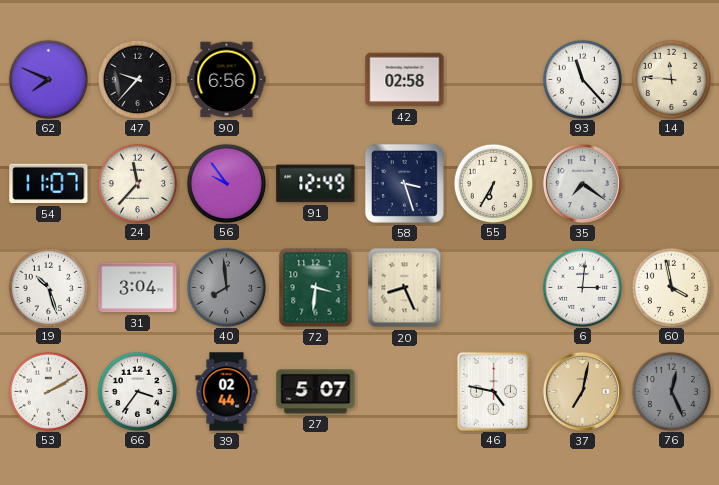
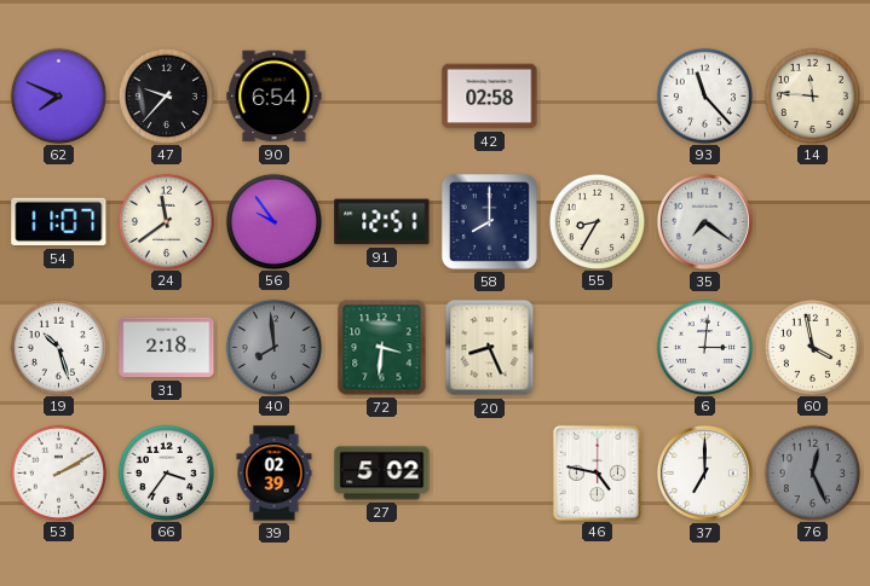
90: 6:56 -> 6:54
24: 11:37 -> 11:39
91: 12:49 -> 12:51
58: 3:27 -> 8:00
55: 6:35 -> 8:35
31: 3:04 -> 2:18
39: 02:44 -> 02:39
27: 5:07 -> 5:02
37: 7:02 -> 7:00
37 dial: champagne -> white
